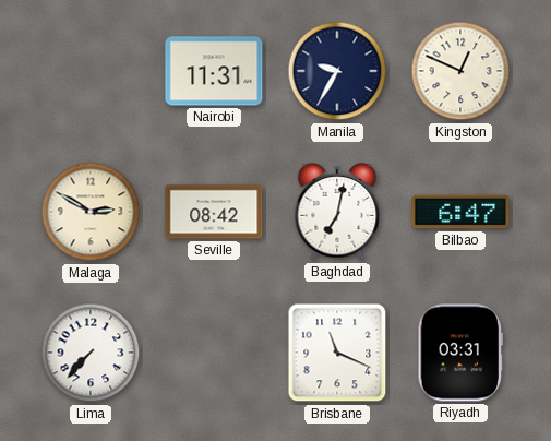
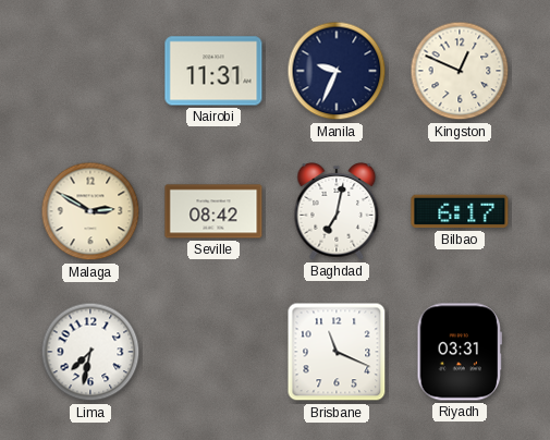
Manila: 9:35 -> 9:34
Bilbao: 6:47 -> 6:17
Lima: 7:37 -> 7:32
